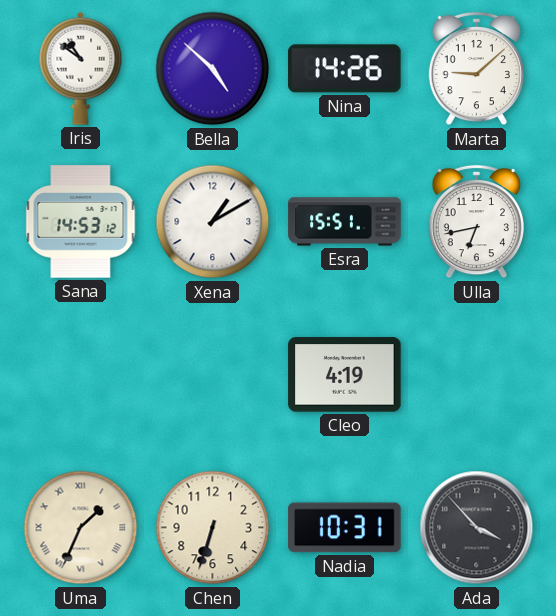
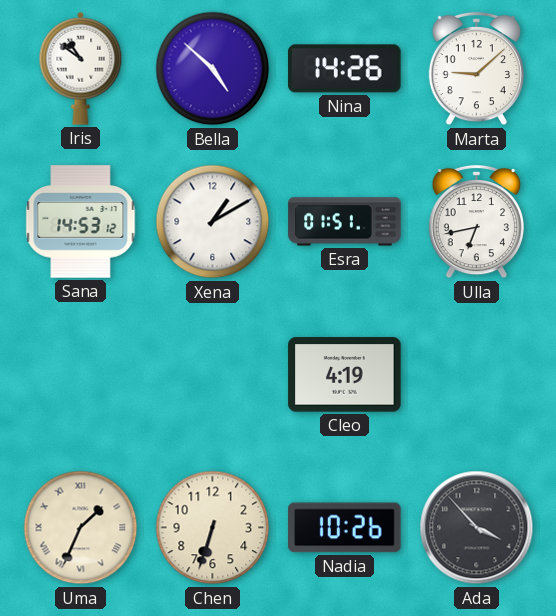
Esra: 15:51 -> 01:51
Nadia: 10:31 -> 10:26
